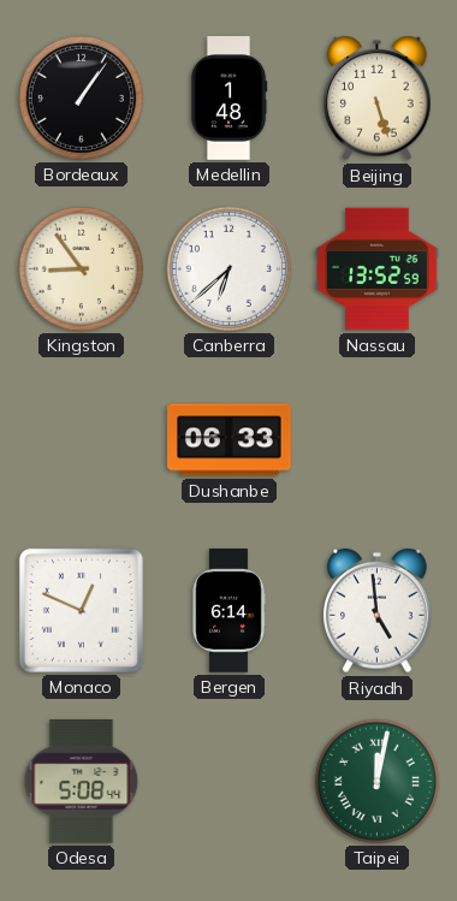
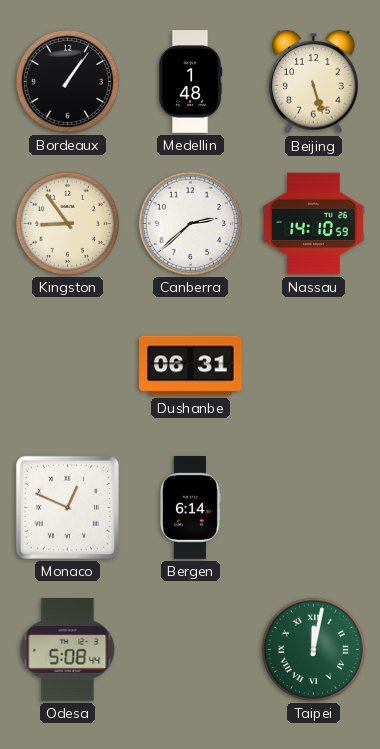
Canberra: 6:38 -> 2:38
Nassau: 13:52 -> 14:10
Dushanbe: 06:33 -> 06:31
Riyadh: 4:59 -> none
